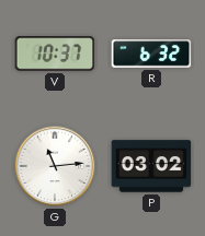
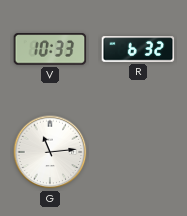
V: 10:37 -> 10:33
P: 03:02 -> none
